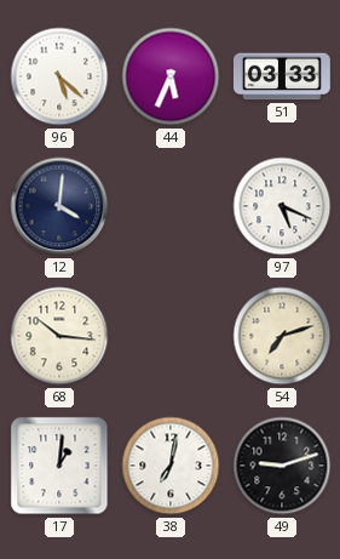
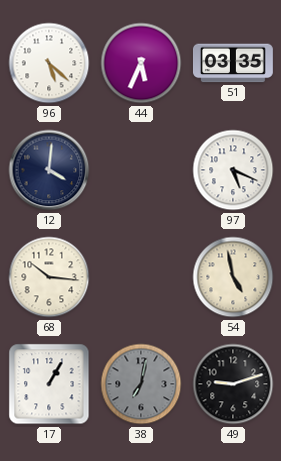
51: 03:33 -> 03:35
54: 7:12 -> 4:58
17: 1:01 -> 1:05
38 dial: white -> grey
